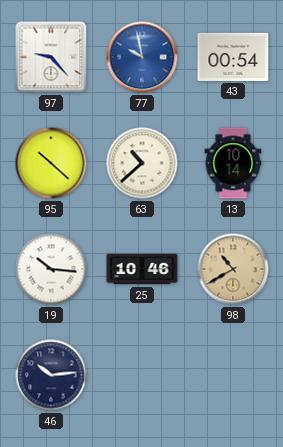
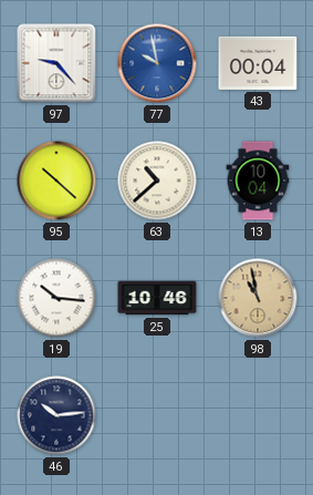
43: 00:54 -> 00:04
13: 10:14 -> 10:04
98: 10:40 -> 10:58
